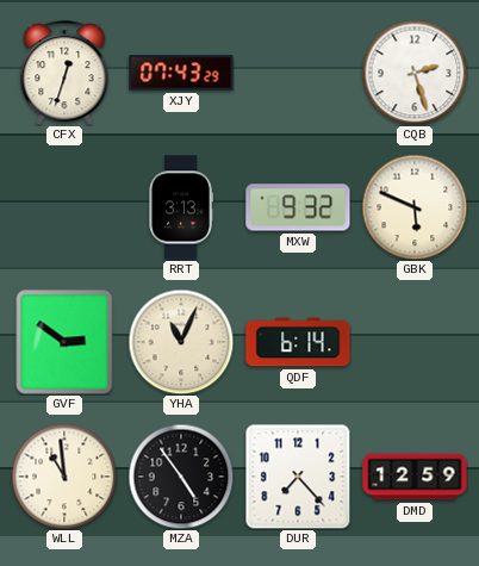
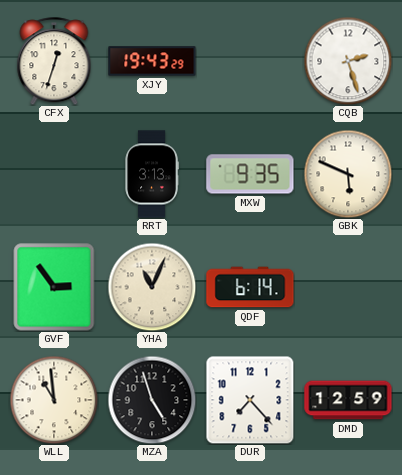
XJY: 07:43 -> 19:43
MXW: 9:32 -> 9:35
GVF: 2:51 -> 2:54
MZA: 4:54 -> 4:57
